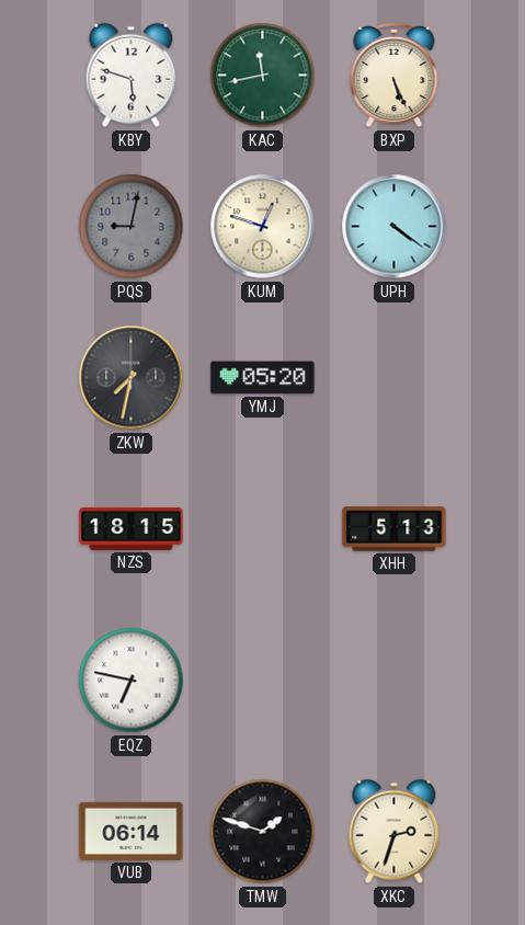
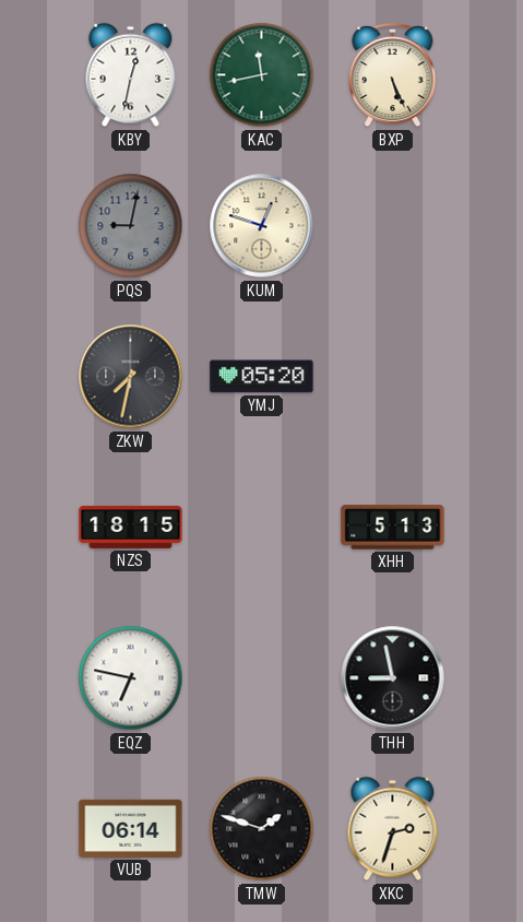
KBY: 5:48 -> 12:32
UPH: 4:21 -> none
THH: none -> 8:58
